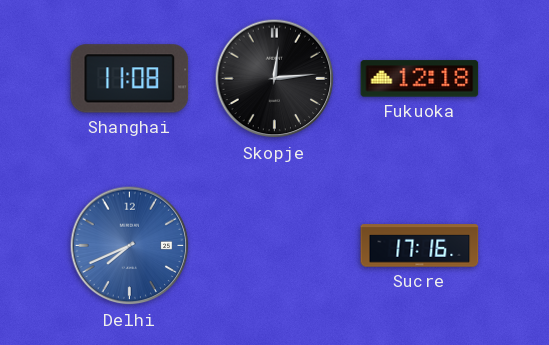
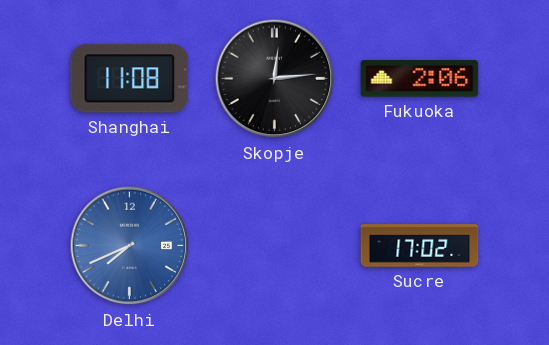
Fukuoka: 12:18 -> 2:06
Sucre: 17:16 -> 17:02
